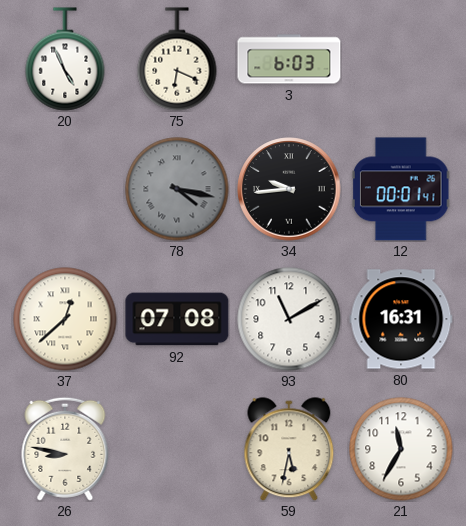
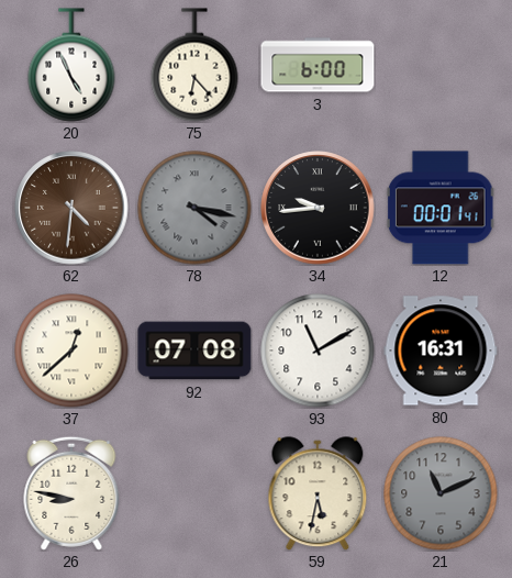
75: 6:19 -> 6:23
3: 6:03 -> 6:00
62: none -> 4:31
21: 11:35 -> 11:11
21 dial: white -> grey
